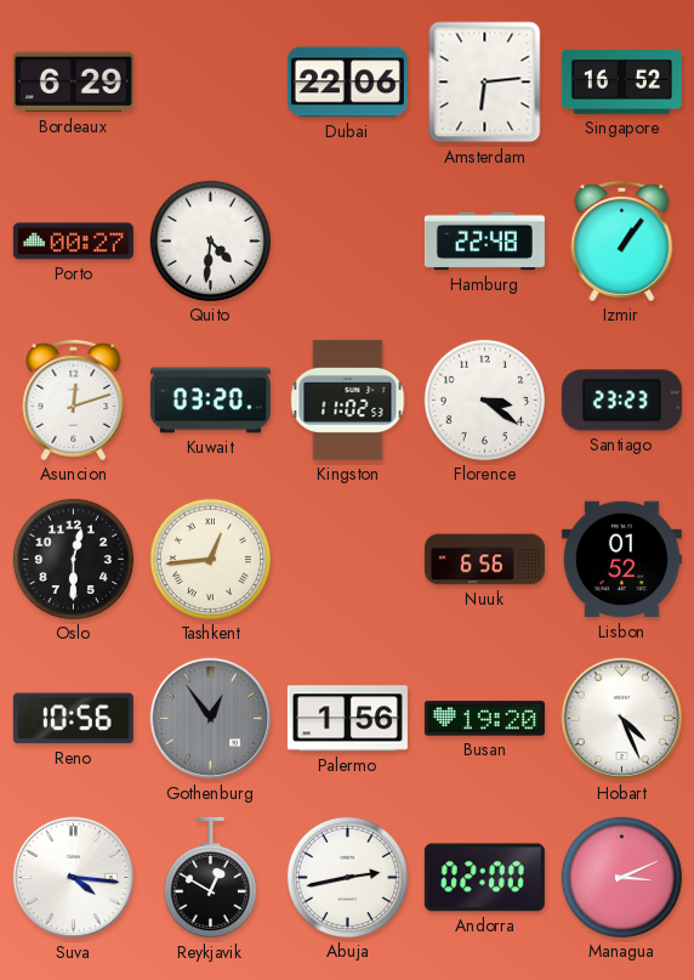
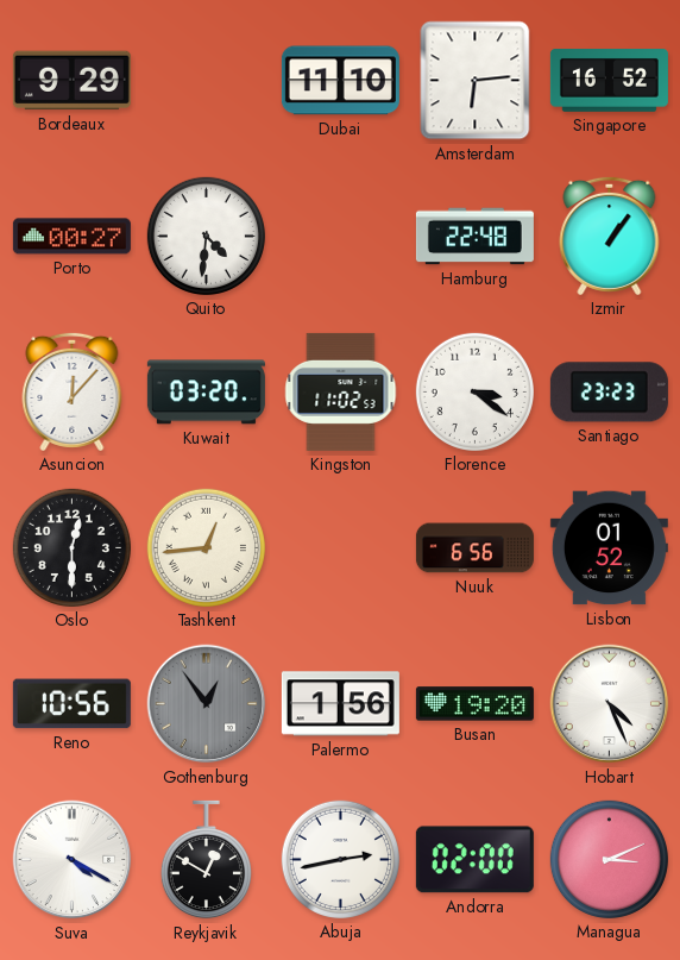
Bordeaux: 6:29 -> 9:29
Dubai: 22:06 -> 11:10
Asuncion: 12:12 -> 12:07
Suva: 4:16 -> 4:20
